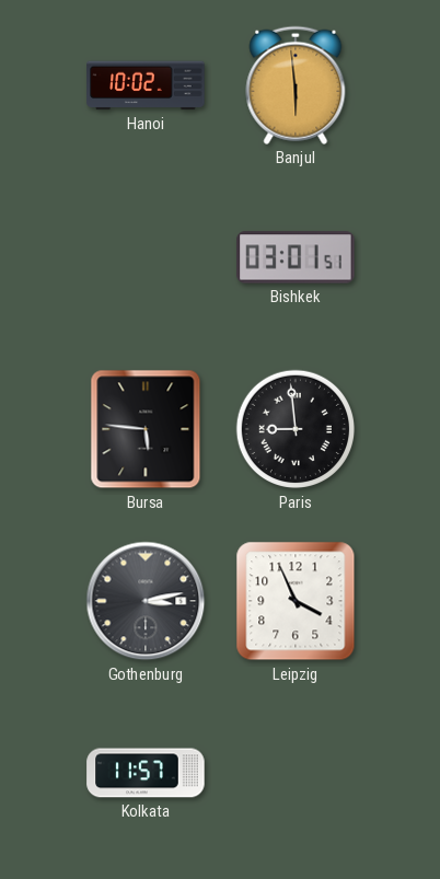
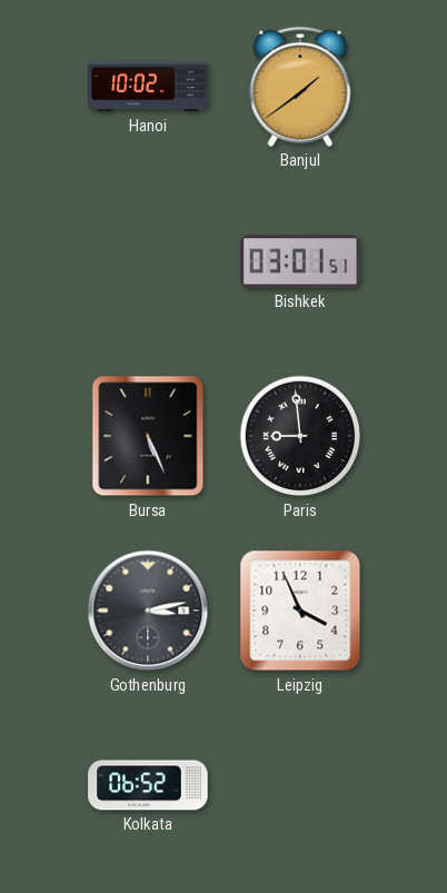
Banjul: 5:59 -> 1:39
Bursa: 5:46 -> 5:26
Kolkata: 11:57 -> 06:52
